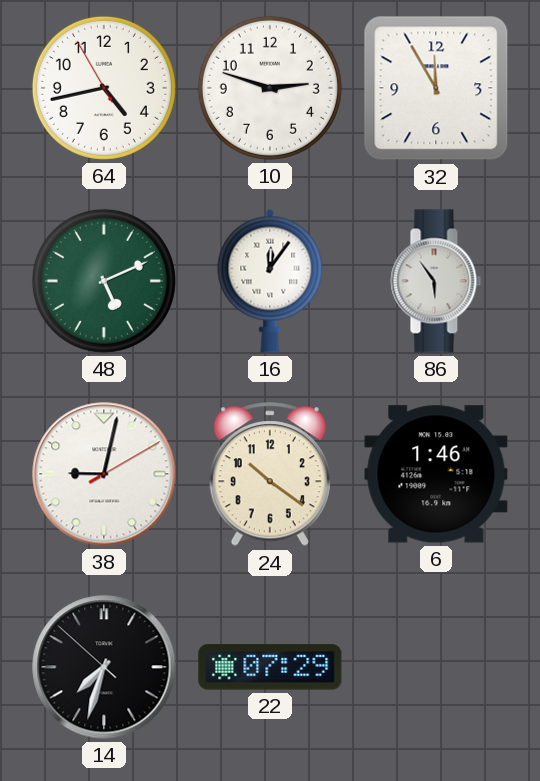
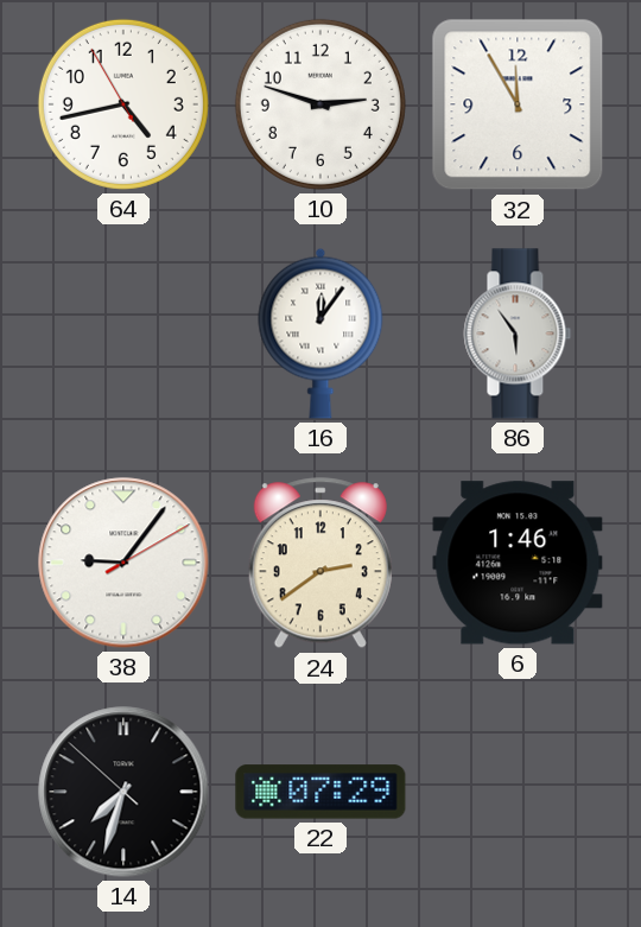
48: 5:11 -> none
38: 9:02 -> 9:06
24: 10:21 -> 2:39
